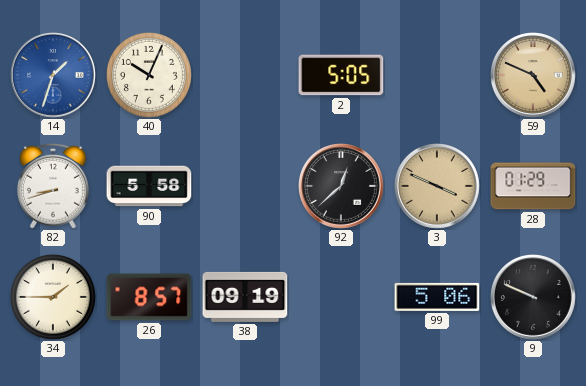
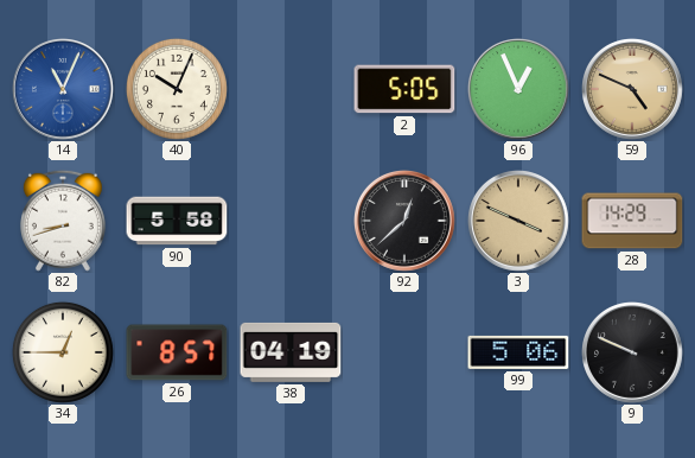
14: 1:33 -> 11:04
96: none -> 12:56
28: 01:29 -> 14:29
34: 1:45 -> 12:45
38: 09:19 -> 04:19
